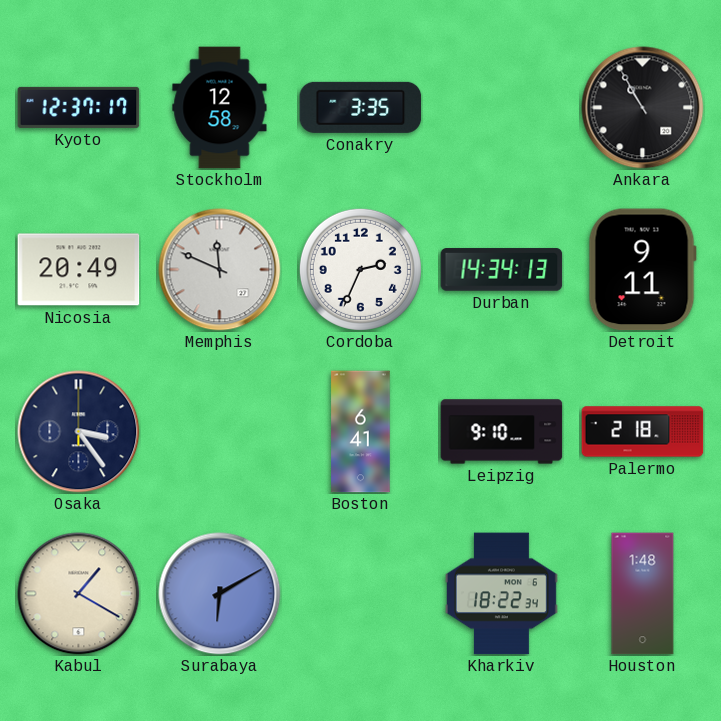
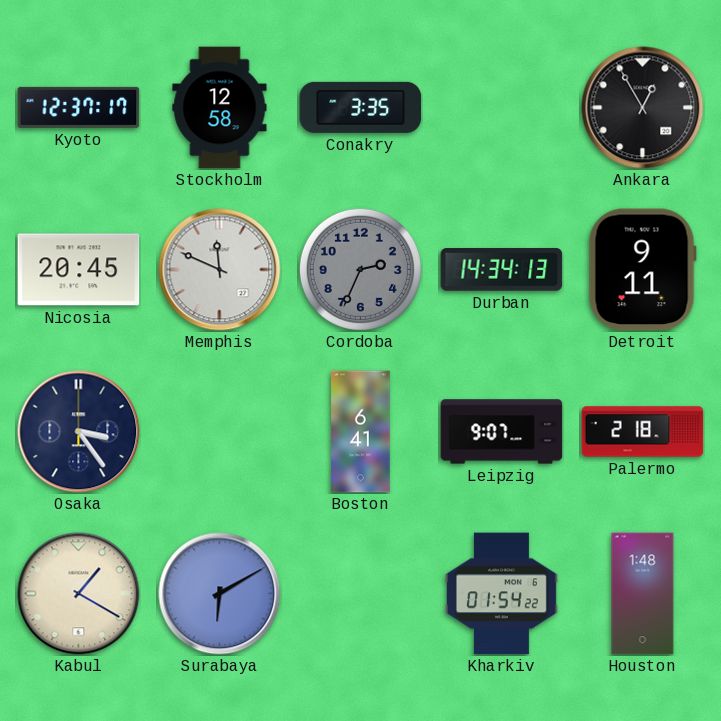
Ankara: 10:55 -> 12:55
Nicosia: 20:49 -> 20:45
Cordoba dial: white -> grey
Leipzig: 9:10 -> 9:07
Kharkiv: 18:22 -> 01:54
